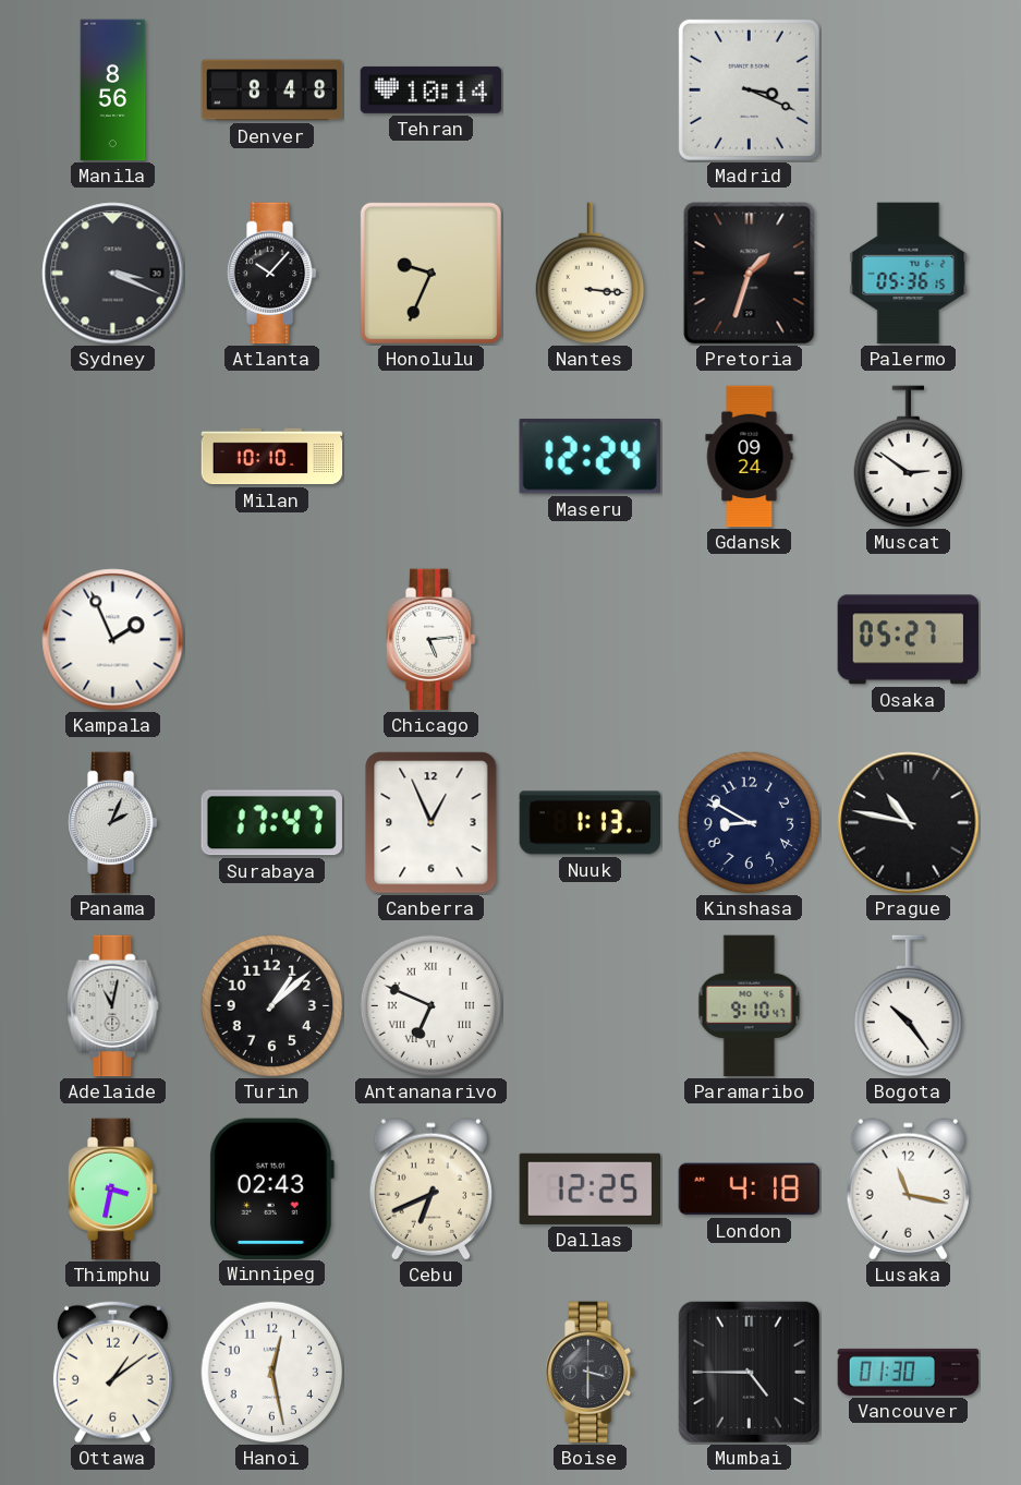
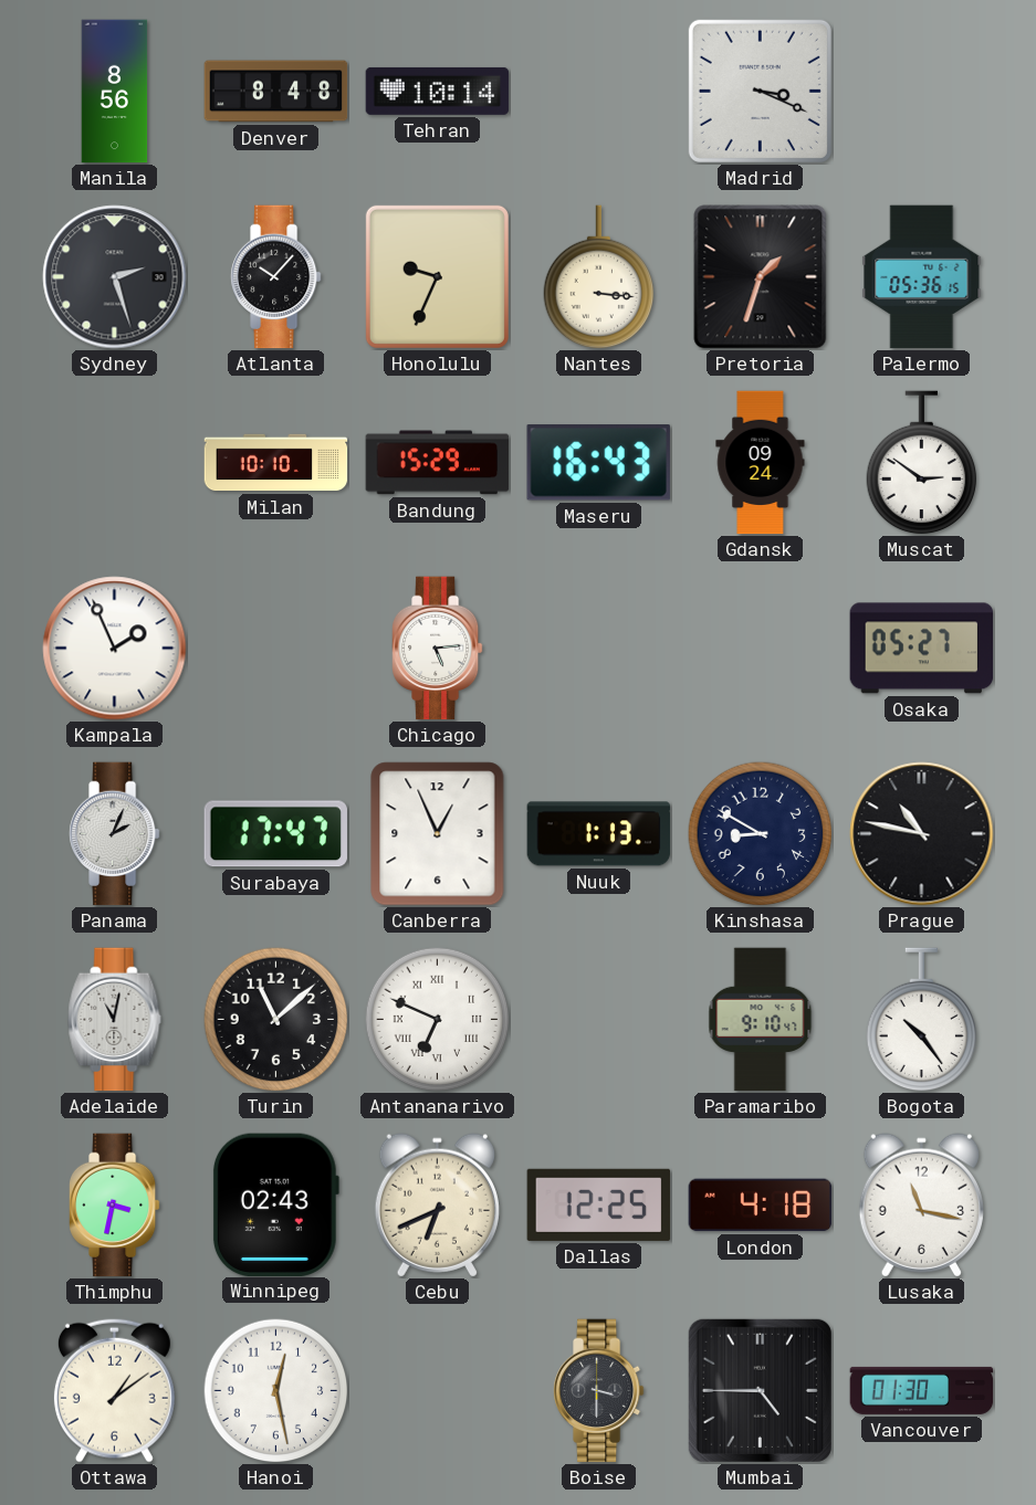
Sydney: 3:19 -> 2:27
Bandung: none -> 15:29
Maseru: 12:24 -> 16:43
Turin: 1:08 -> 11:08
